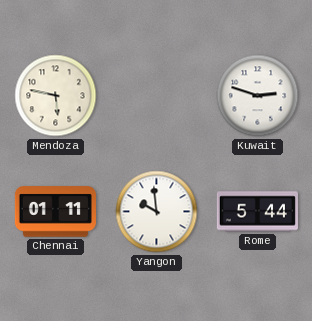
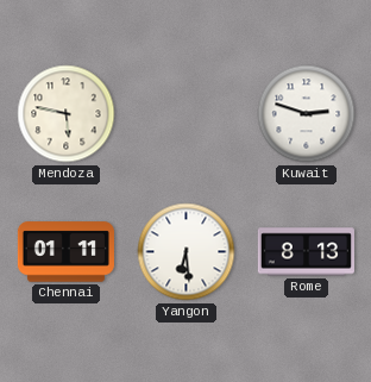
Yangon: 9:59 -> 6:29
Rome: 5:44 -> 8:13
